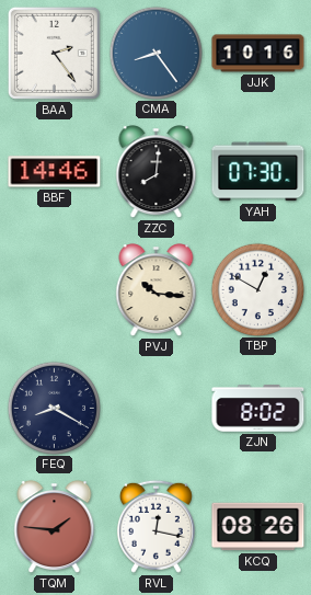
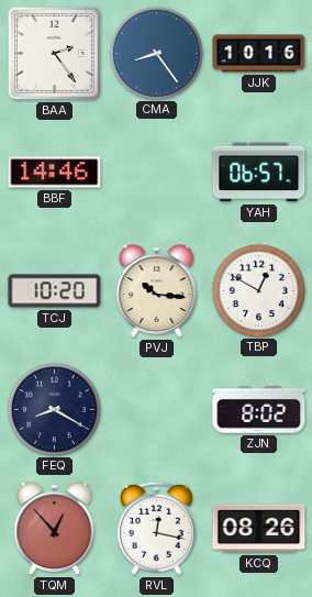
ZZC: 8:01 -> none
YAH: 07:30 -> 06:57
TCJ: none -> 10:20
TQM: 1:46 -> 12:53
